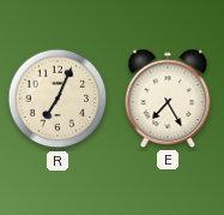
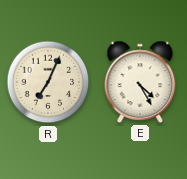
E: 7:25 -> 4:25
